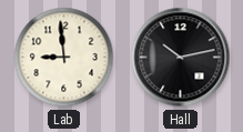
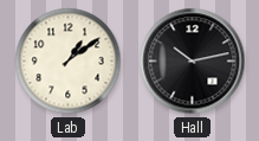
Lab: 8:59 -> 1:09
